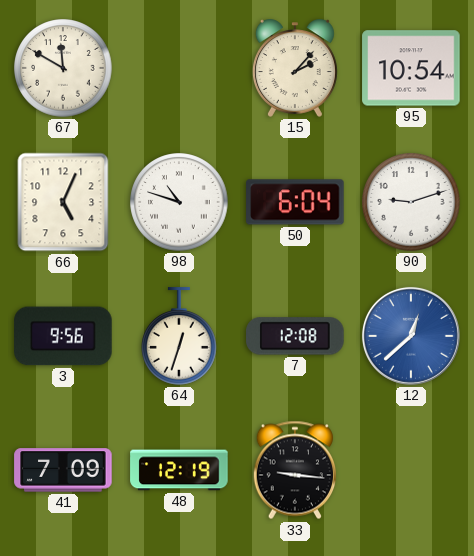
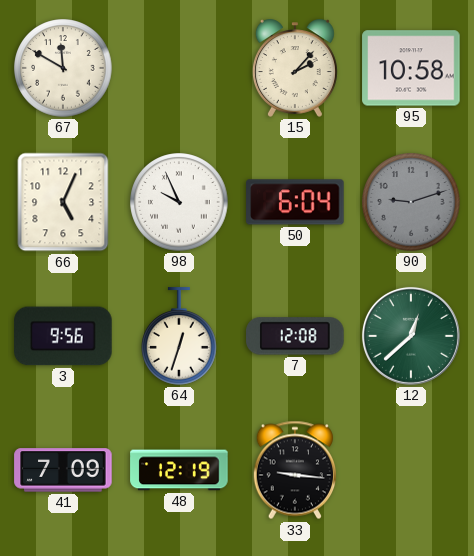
95: 10:54 -> 10:58
98: 10:48 -> 9:56
90 dial: white -> grey
12 dial: blue -> green
